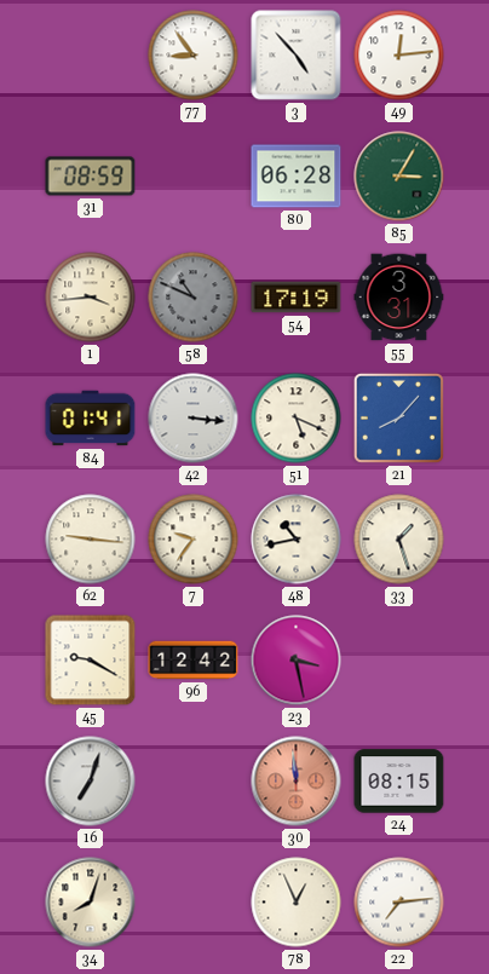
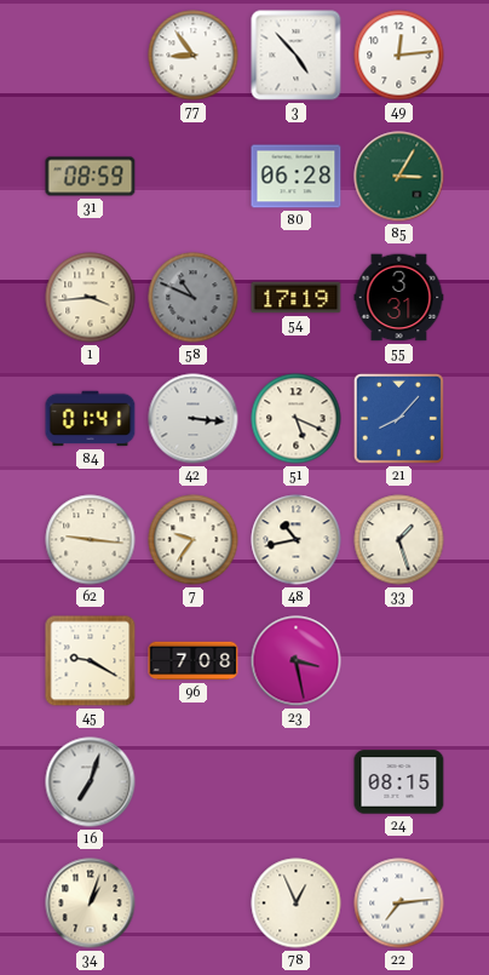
96: 12:42 -> 7:08
30: 11:59 -> none
34: 8:03 -> 1:03
